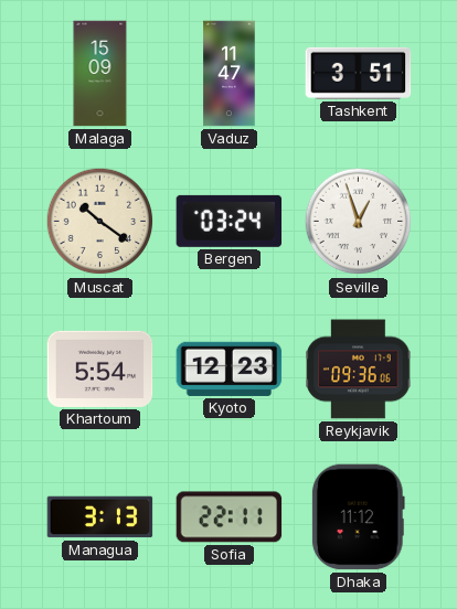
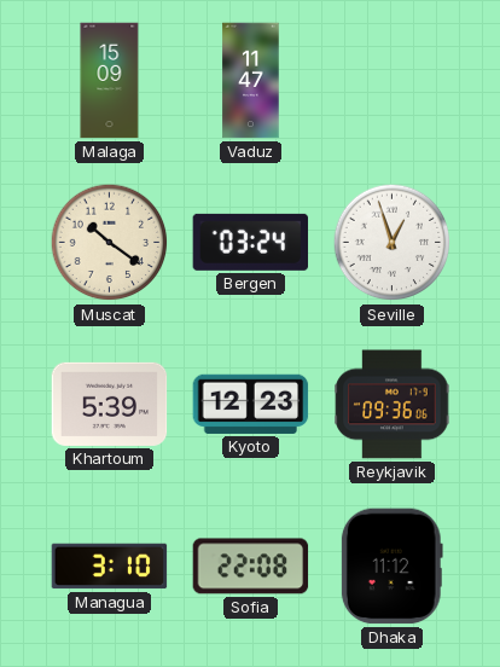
Tashkent: 3:51 -> none
Khartoum: 5:54 -> 5:39
Managua: 3:13 -> 3:10
Sofia: 22:11 -> 22:08
